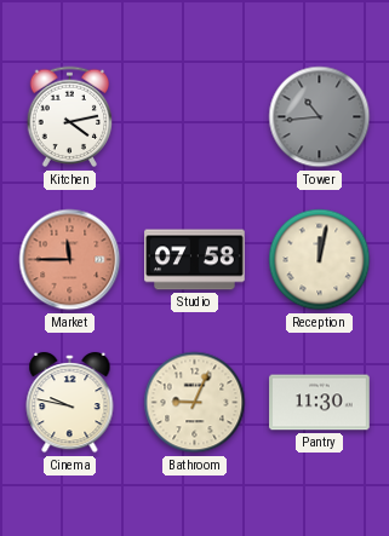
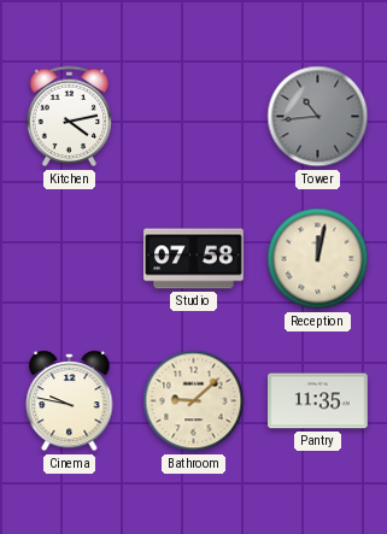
Market: 11:45 -> none
Bathroom: 9:04 -> 9:08
Pantry: 11:30 -> 11:35
